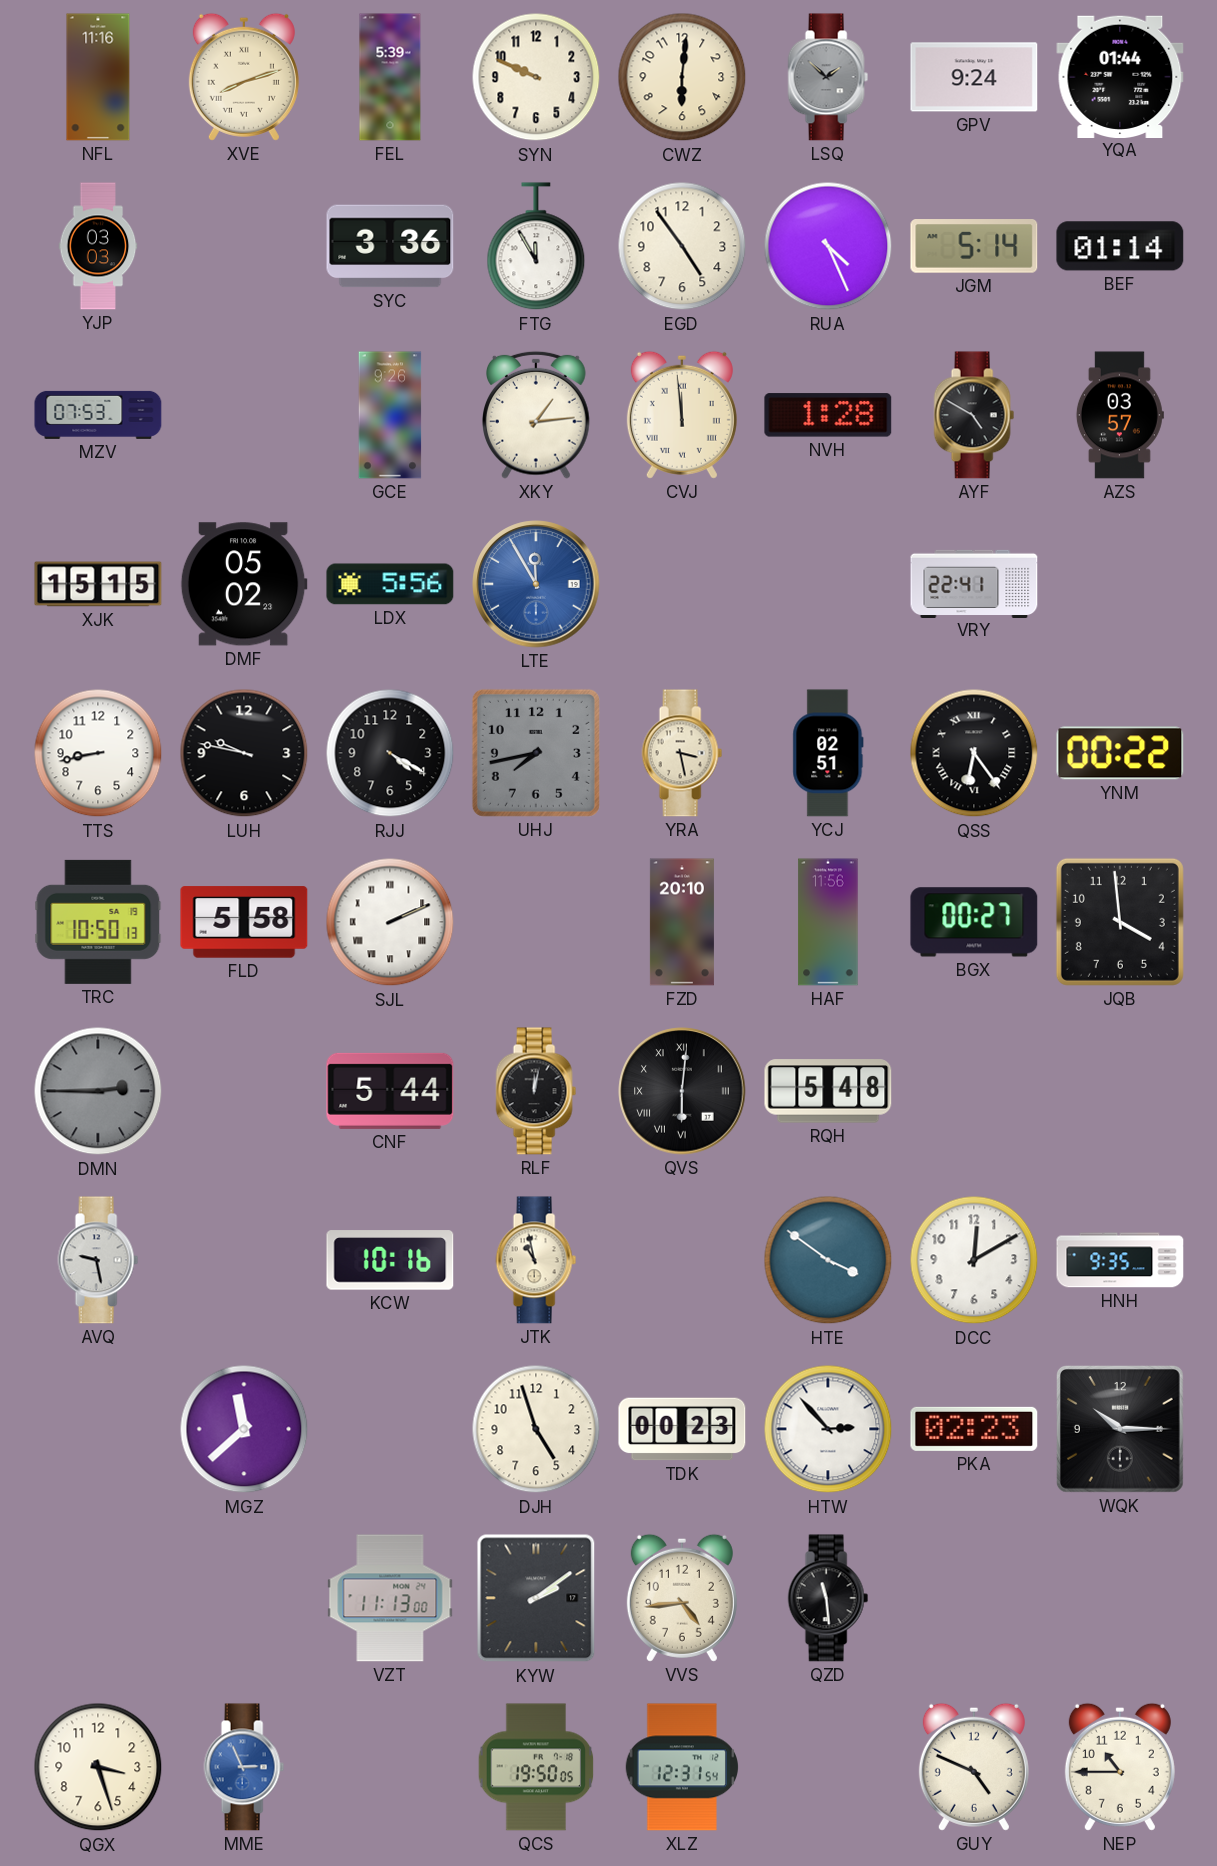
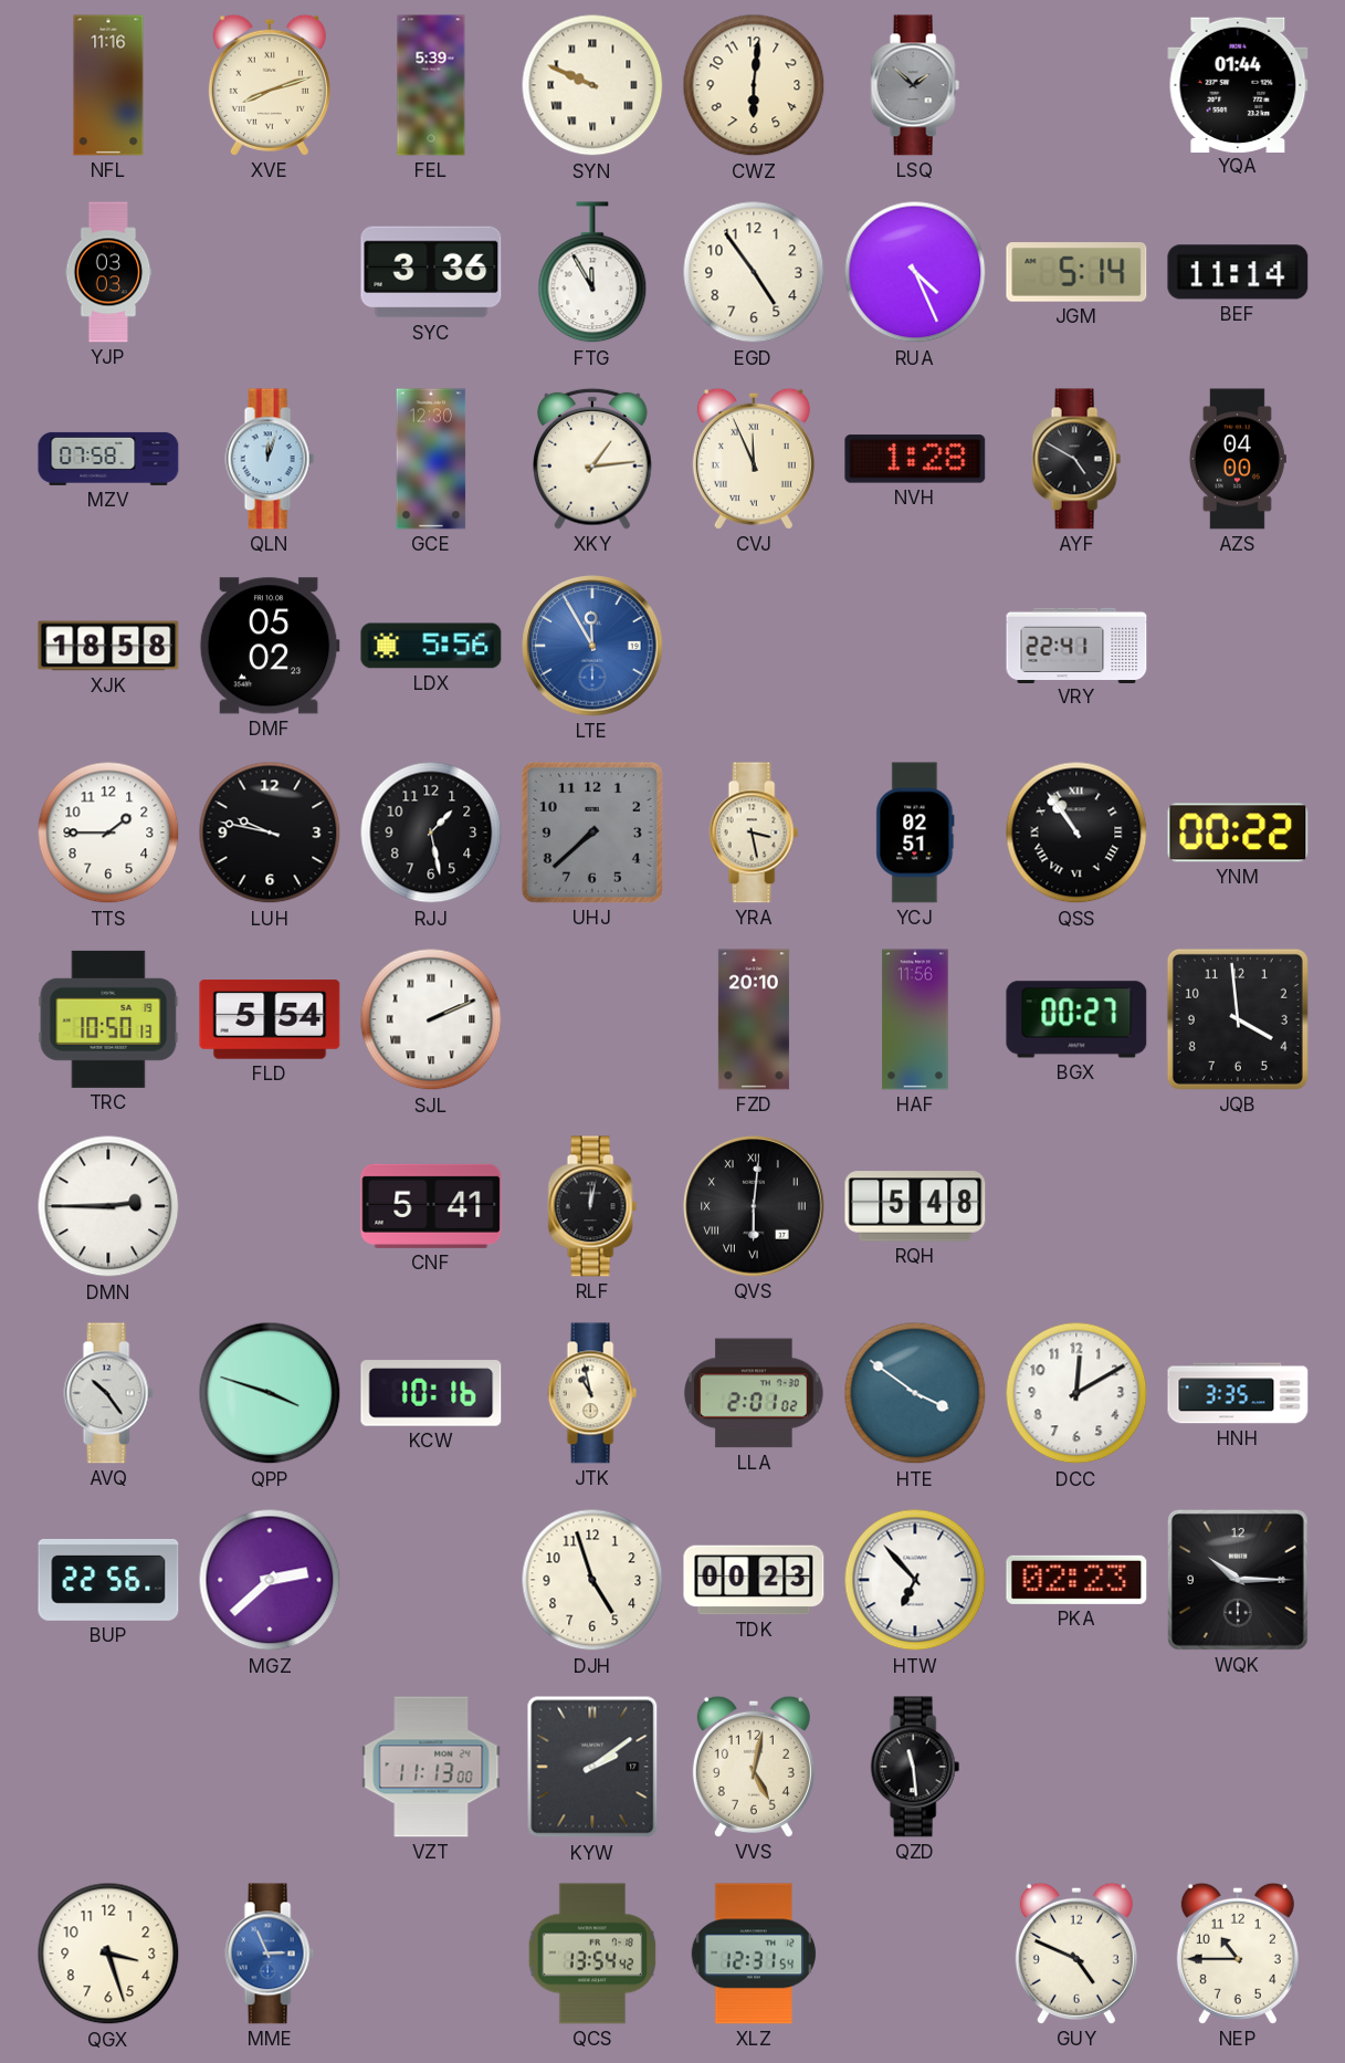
SYN numerals: Arabic -> Roman
GPV: 9:24 -> none
BEF: 01:14 -> 11:14
MZV: 07:53 -> 07:58
QLN: none -> 12:03
GCE: 9:26 -> 12:30
CVJ: 11:59 -> 11:56
AZS: 03:57 -> 04:00
XJK: 15:15 -> 18:58
TTS: 8:43 -> 1:45
RJJ: 4:20 -> 1:28
UHJ: 7:43 -> 7:38
QSS: 6:24 -> 10:54
FLD: 5:58 -> 5:54
DMN dial: grey -> white
CNF: 5:44 -> 5:41
AVQ: 9:28 -> 10:24
QPP: none -> 3:48
LLA: none -> 2:01
HNH: 9:35 -> 3:35
BUP: none -> 22:56
MGZ: 11:38 -> 2:38
HTW: 2:53 -> 6:53
VVS: 4:44 -> 5:02
QCS: 19:50 -> 13:54
